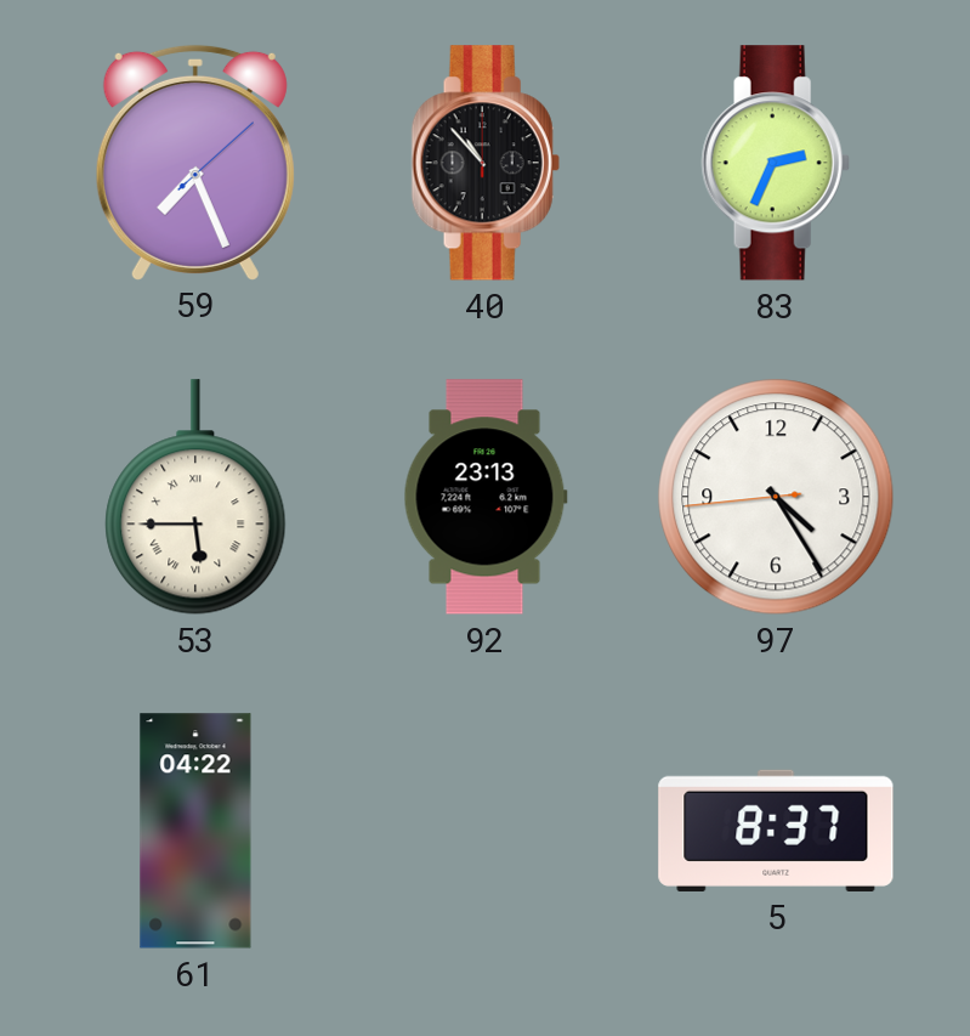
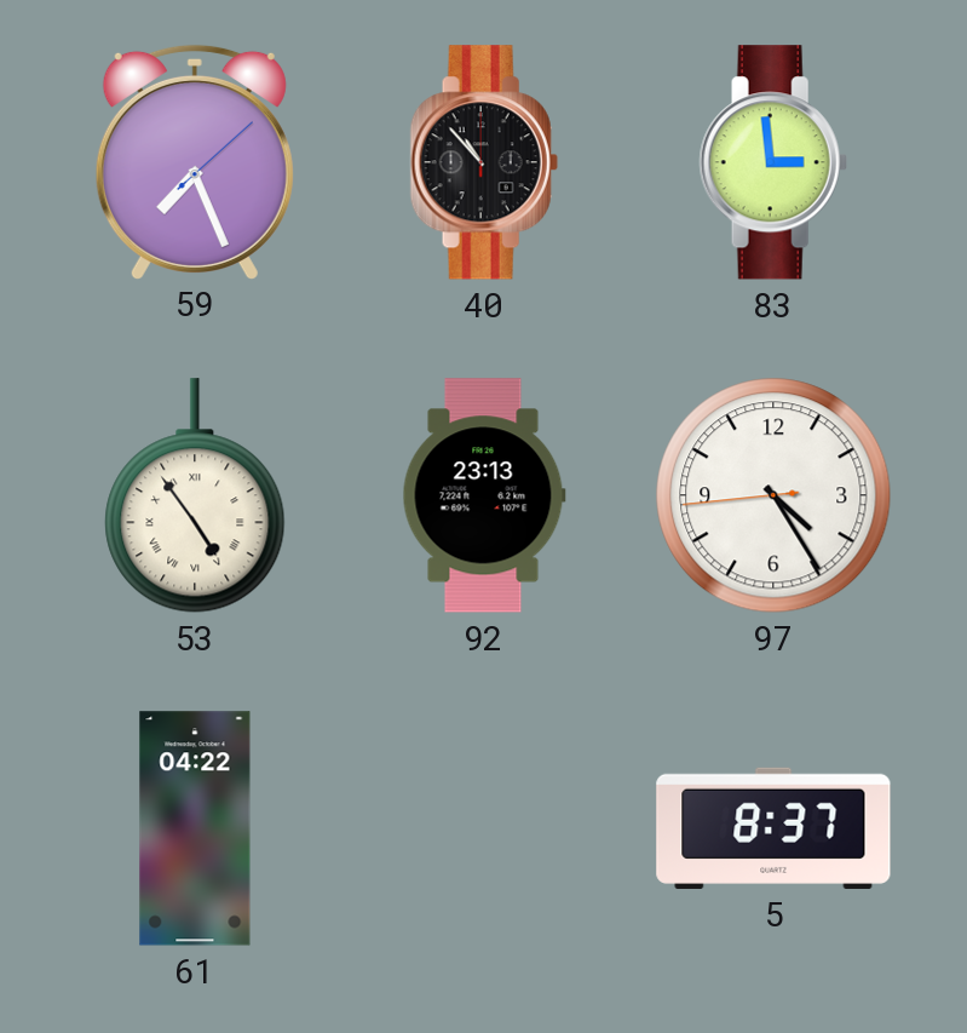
83: 2:34 -> 2:59
53: 5:45 -> 4:54
